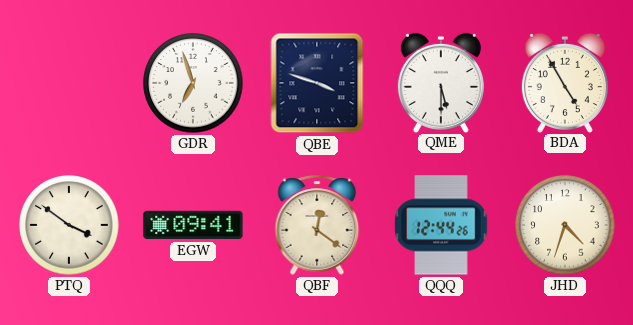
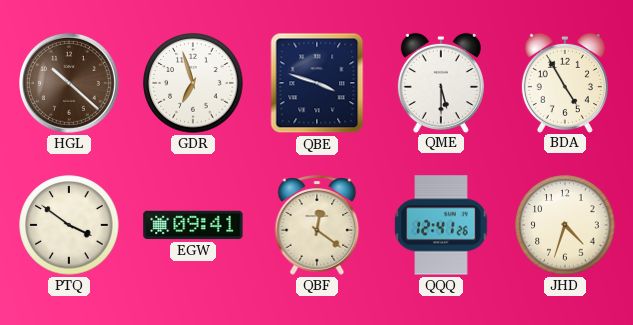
HGL: none -> 10:22
QQQ: 12:44 -> 12:41
